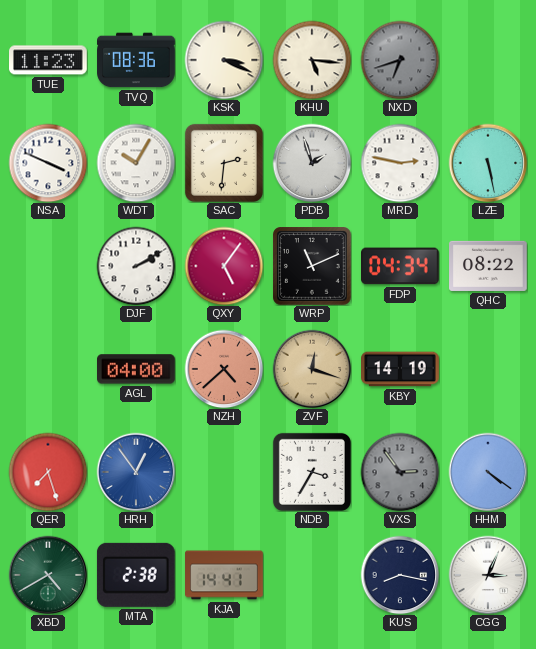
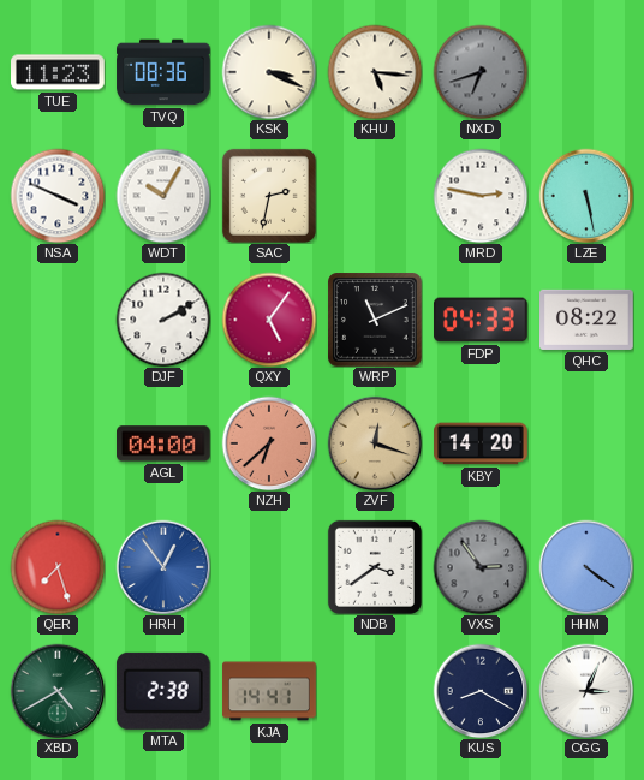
SAC: 2:31 -> 2:32
PDB: 1:57 -> none
FDP: 04:34 -> 04:33
NZH: 4:38 -> 6:38
KBY: 14:19 -> 14:20
NDB: 3:35 -> 3:39
KUS: 8:17 -> 8:20
